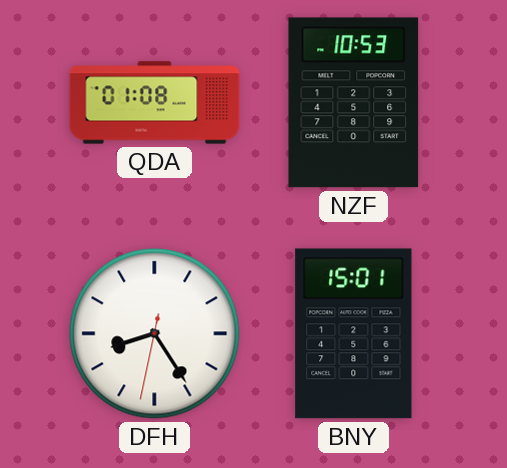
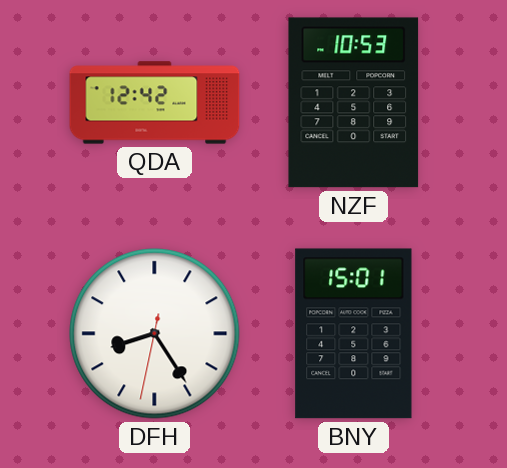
QDA: 01:08 -> 12:42
